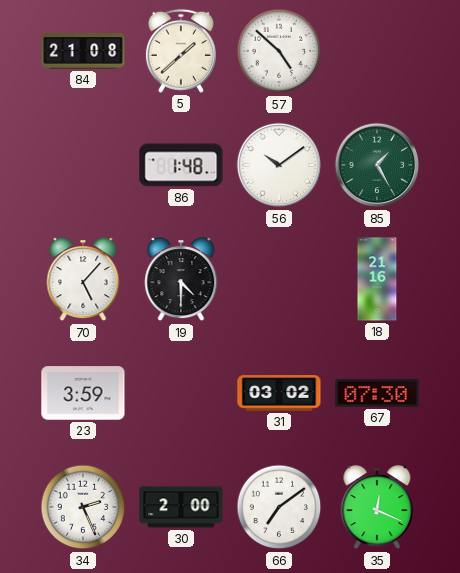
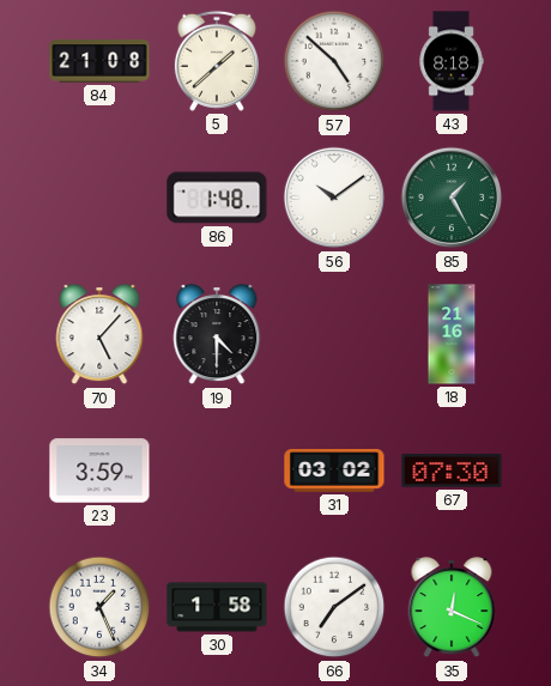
43: none -> 8:18
34: 2:26 -> 1:26
30: 2:00 -> 1:58
